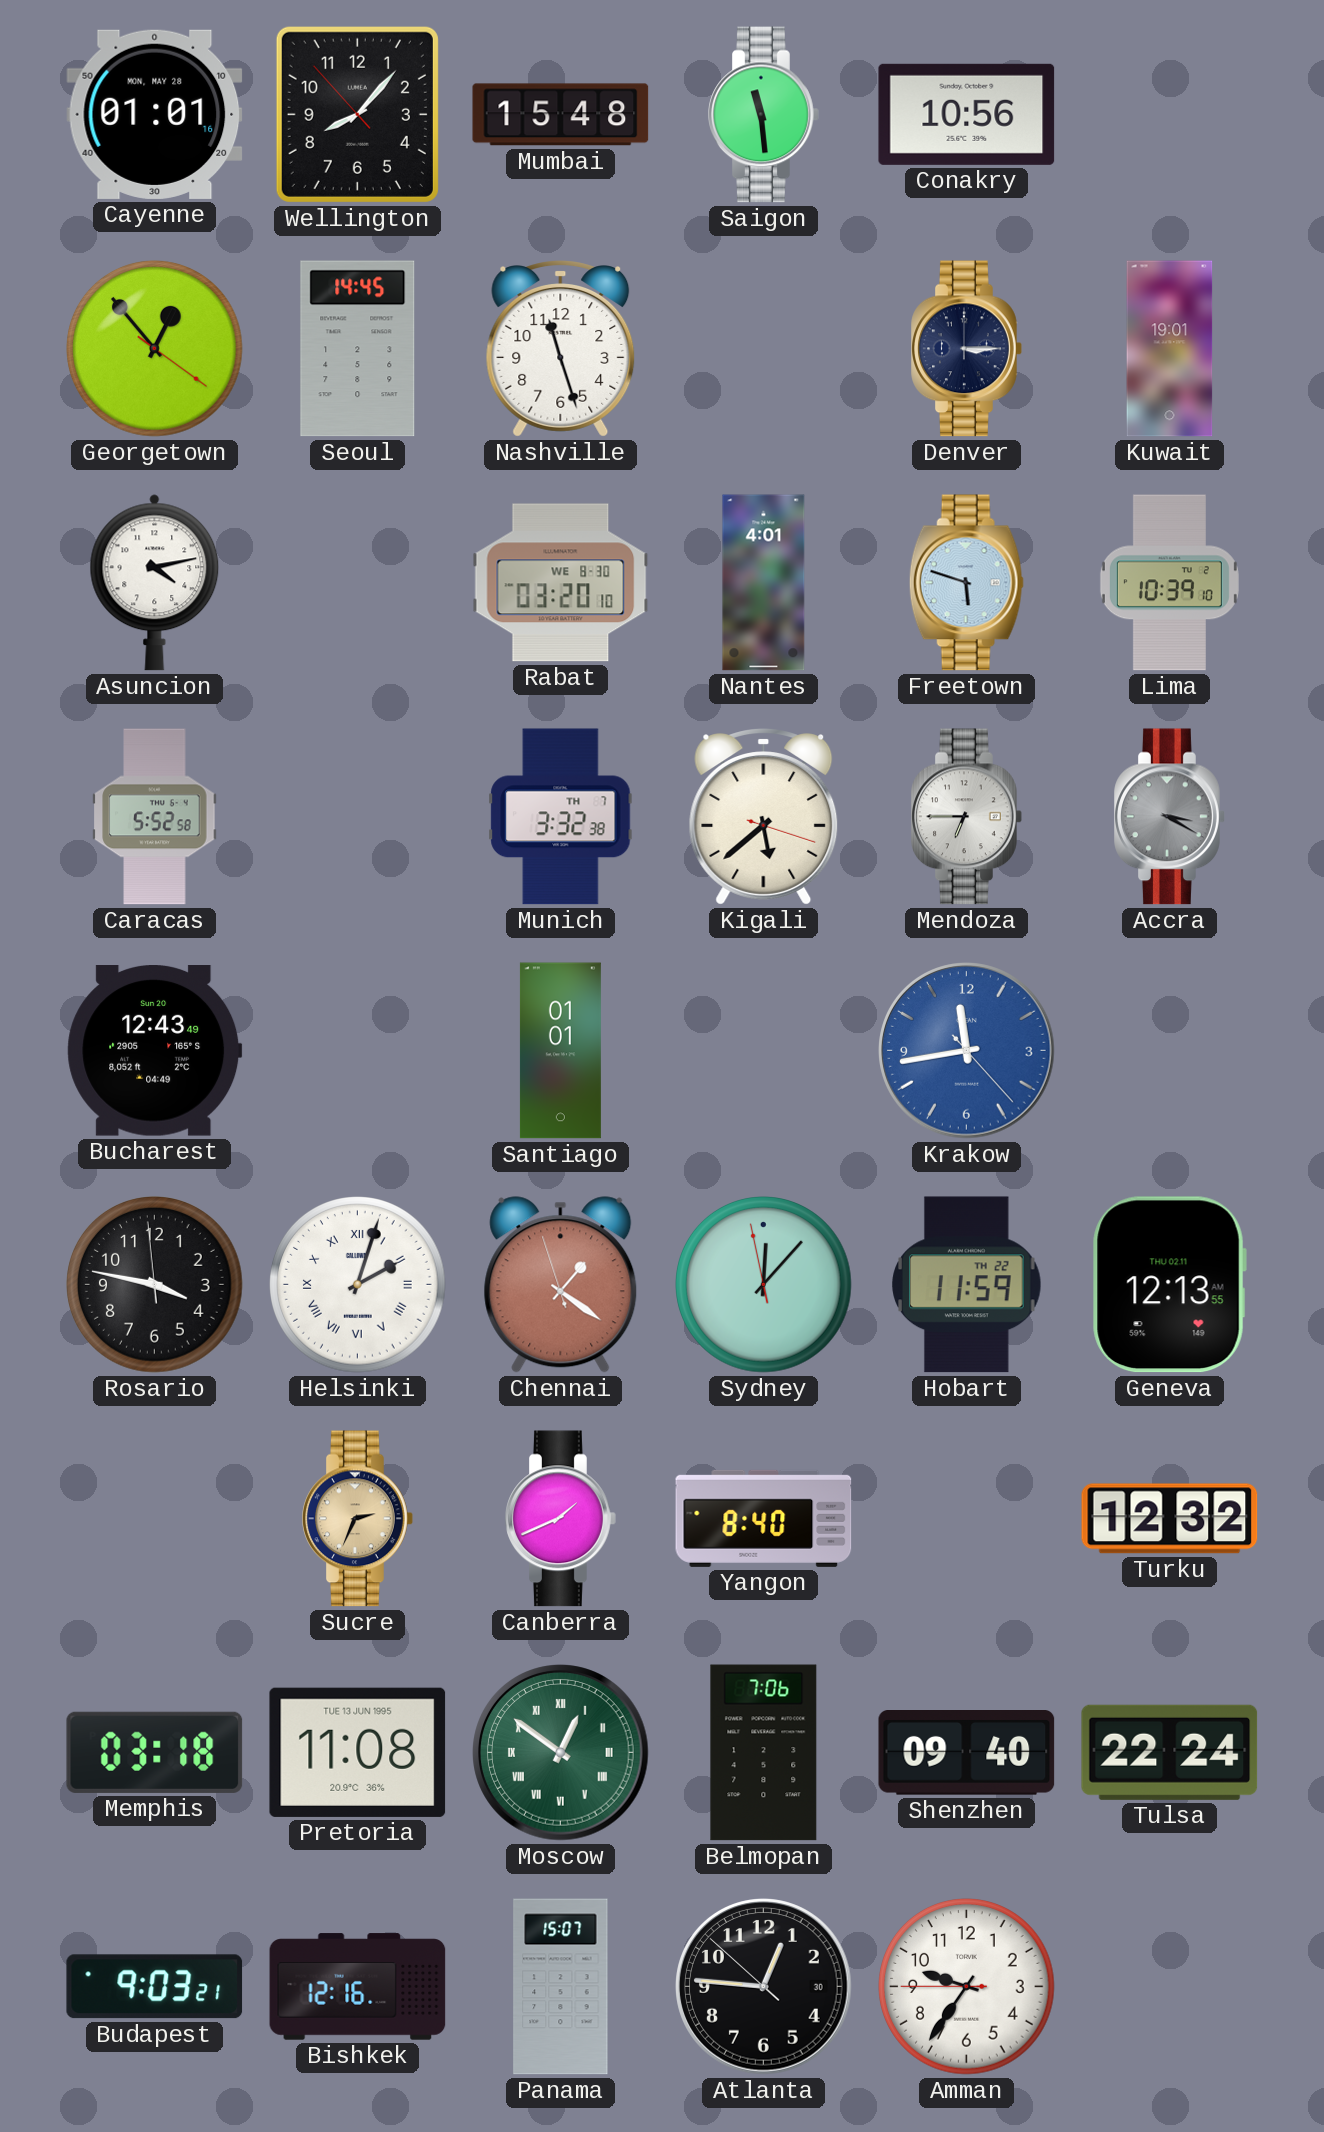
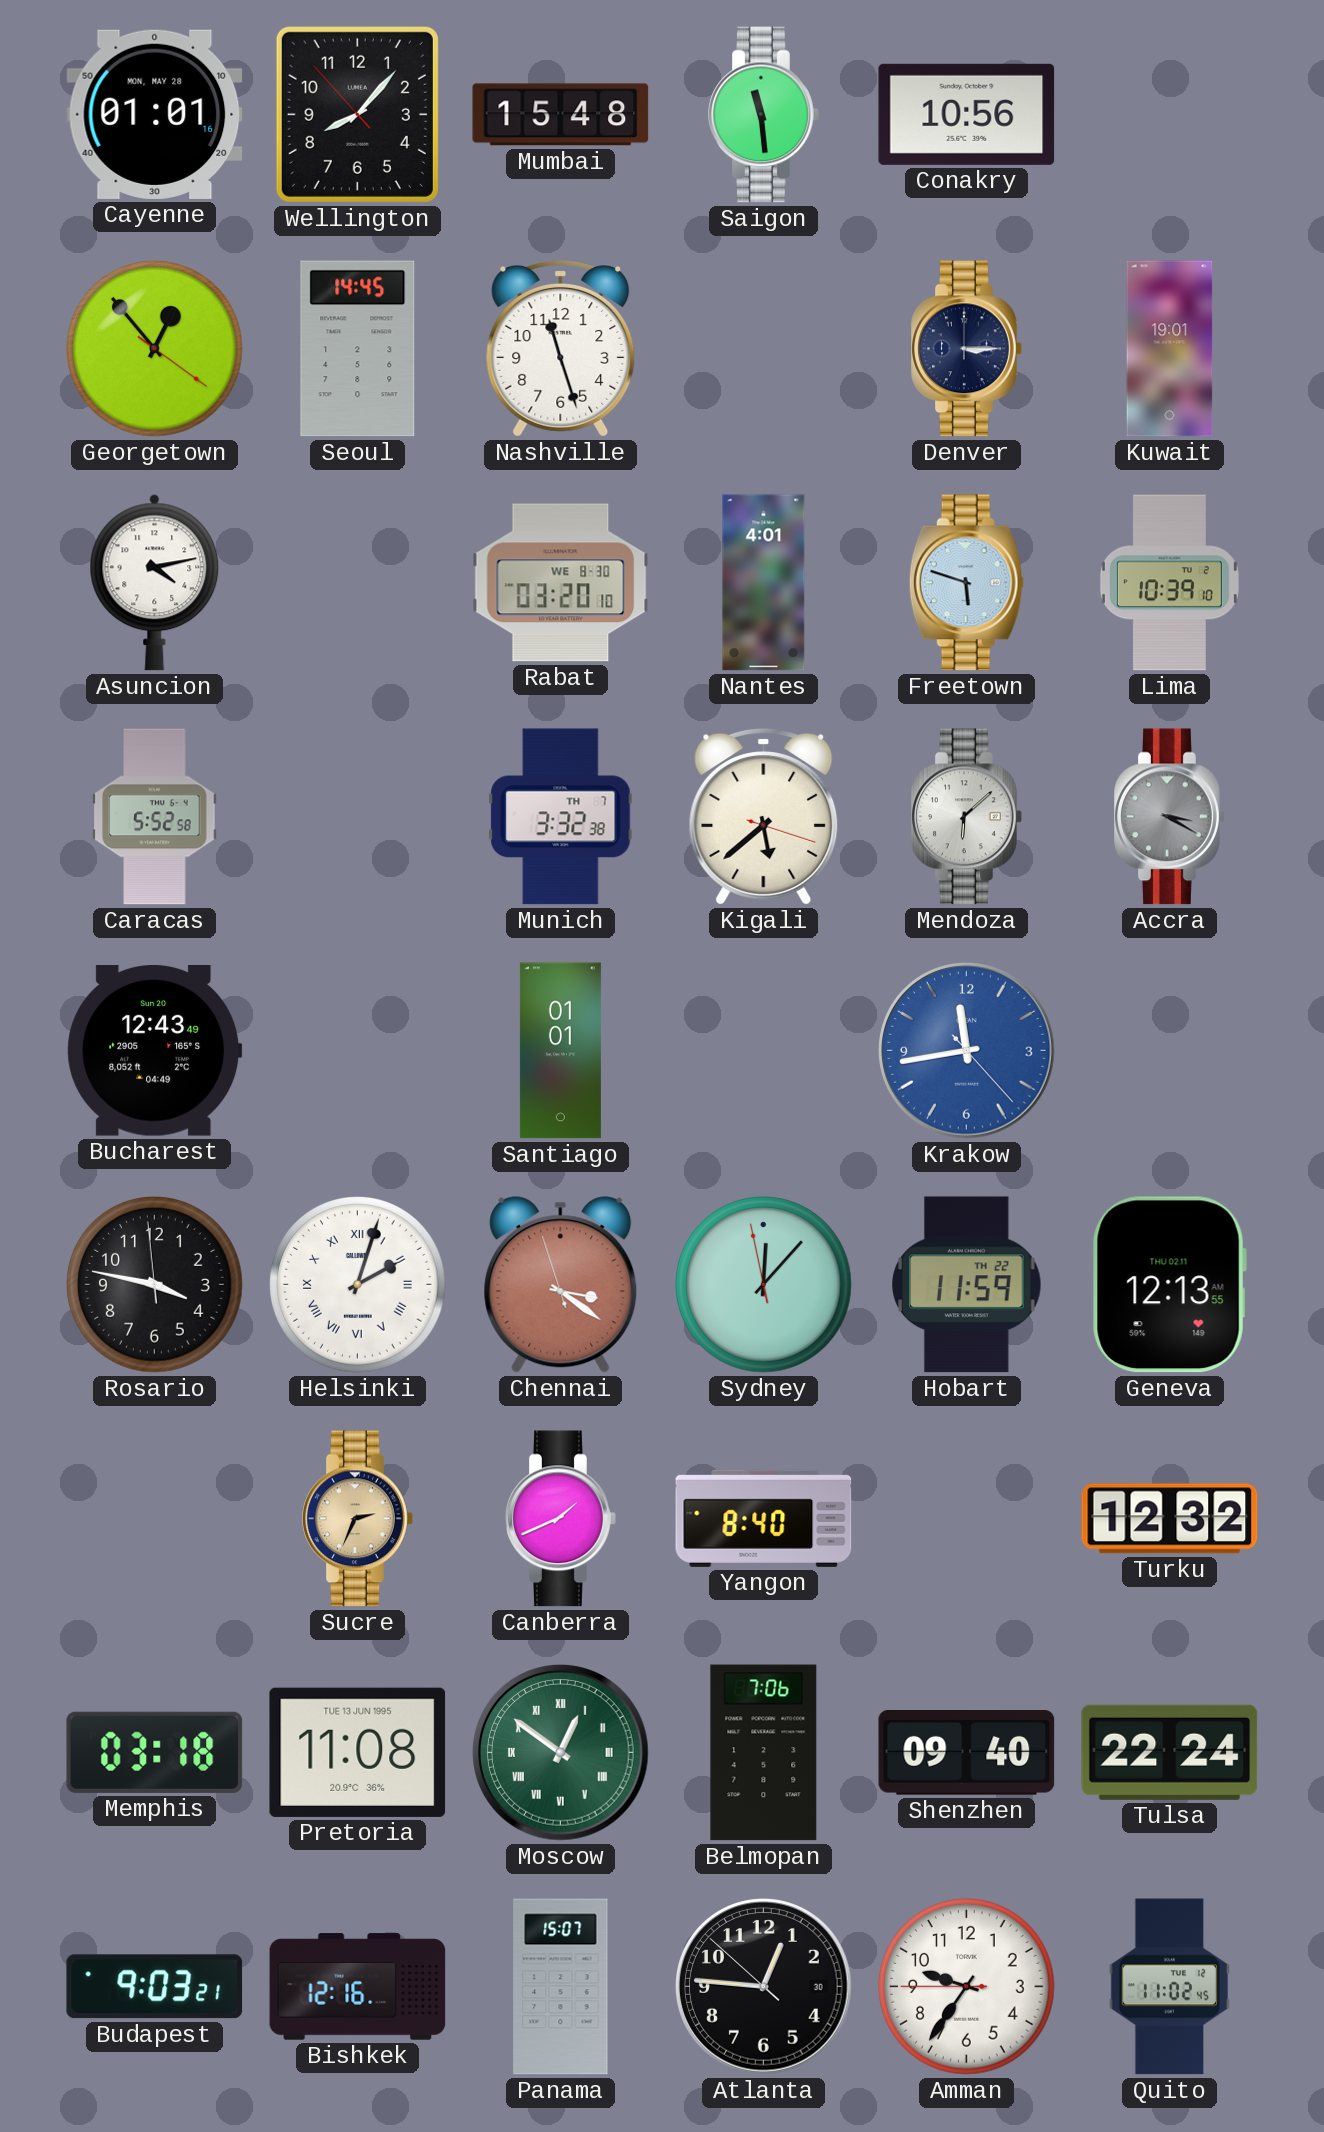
Mendoza: 6:45 -> 6:08
Chennai: 1:20 -> 3:20
Quito: none -> 11:02
